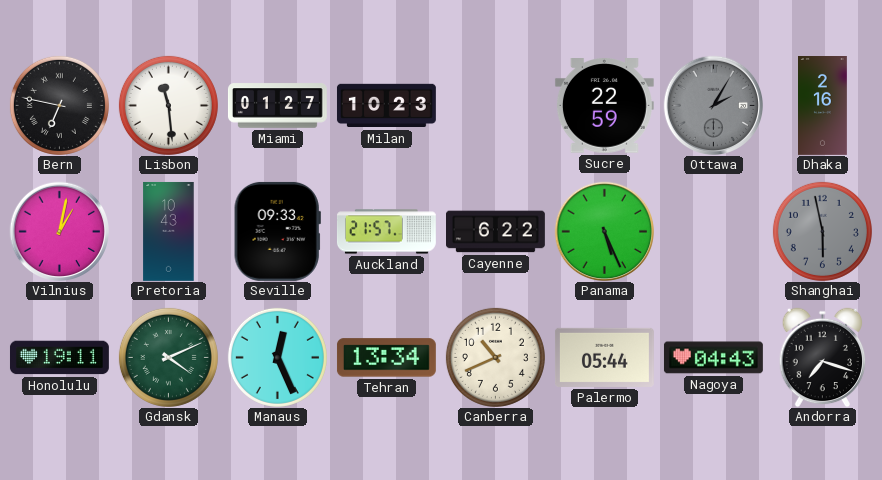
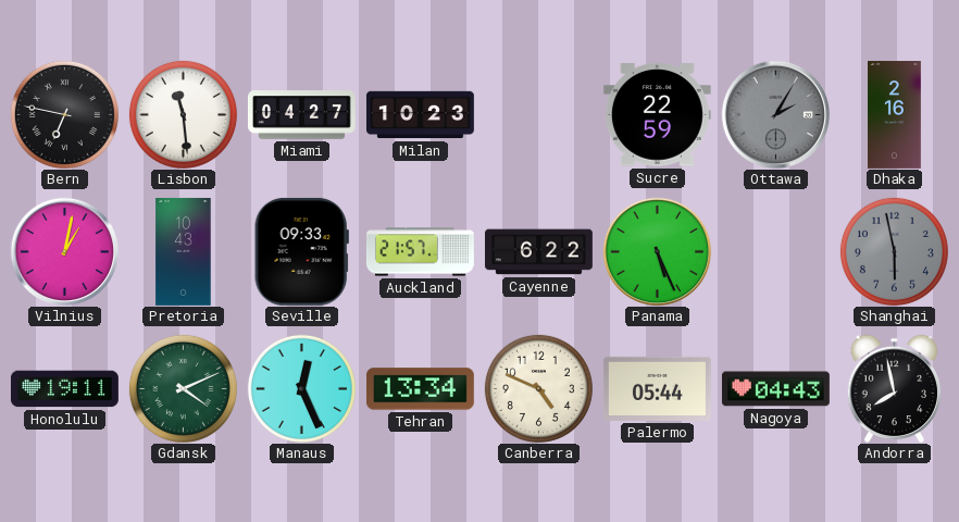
Miami: 01:27 -> 04:27
Canberra: 10:41 -> 4:49
Andorra: 7:18 -> 7:58
